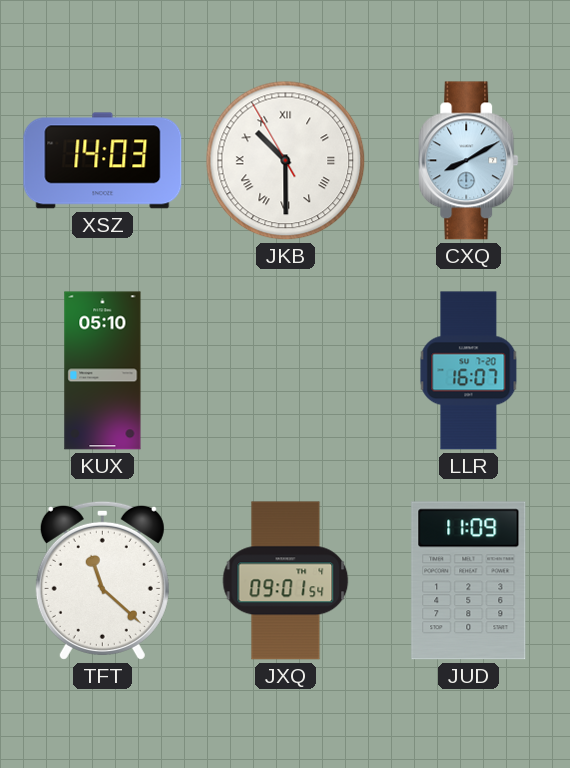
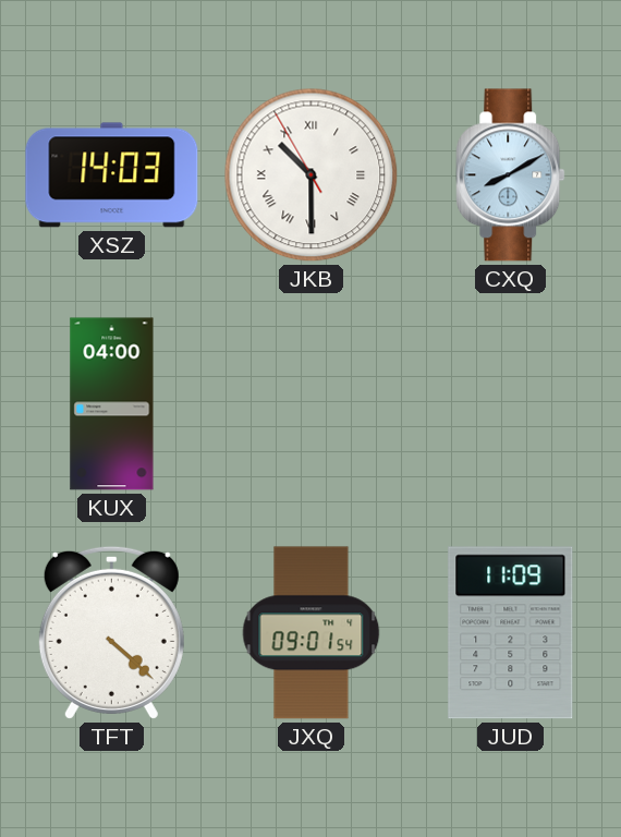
KUX: 05:10 -> 04:00
LLR: 16:07 -> none
TFT: 11:22 -> 4:22
